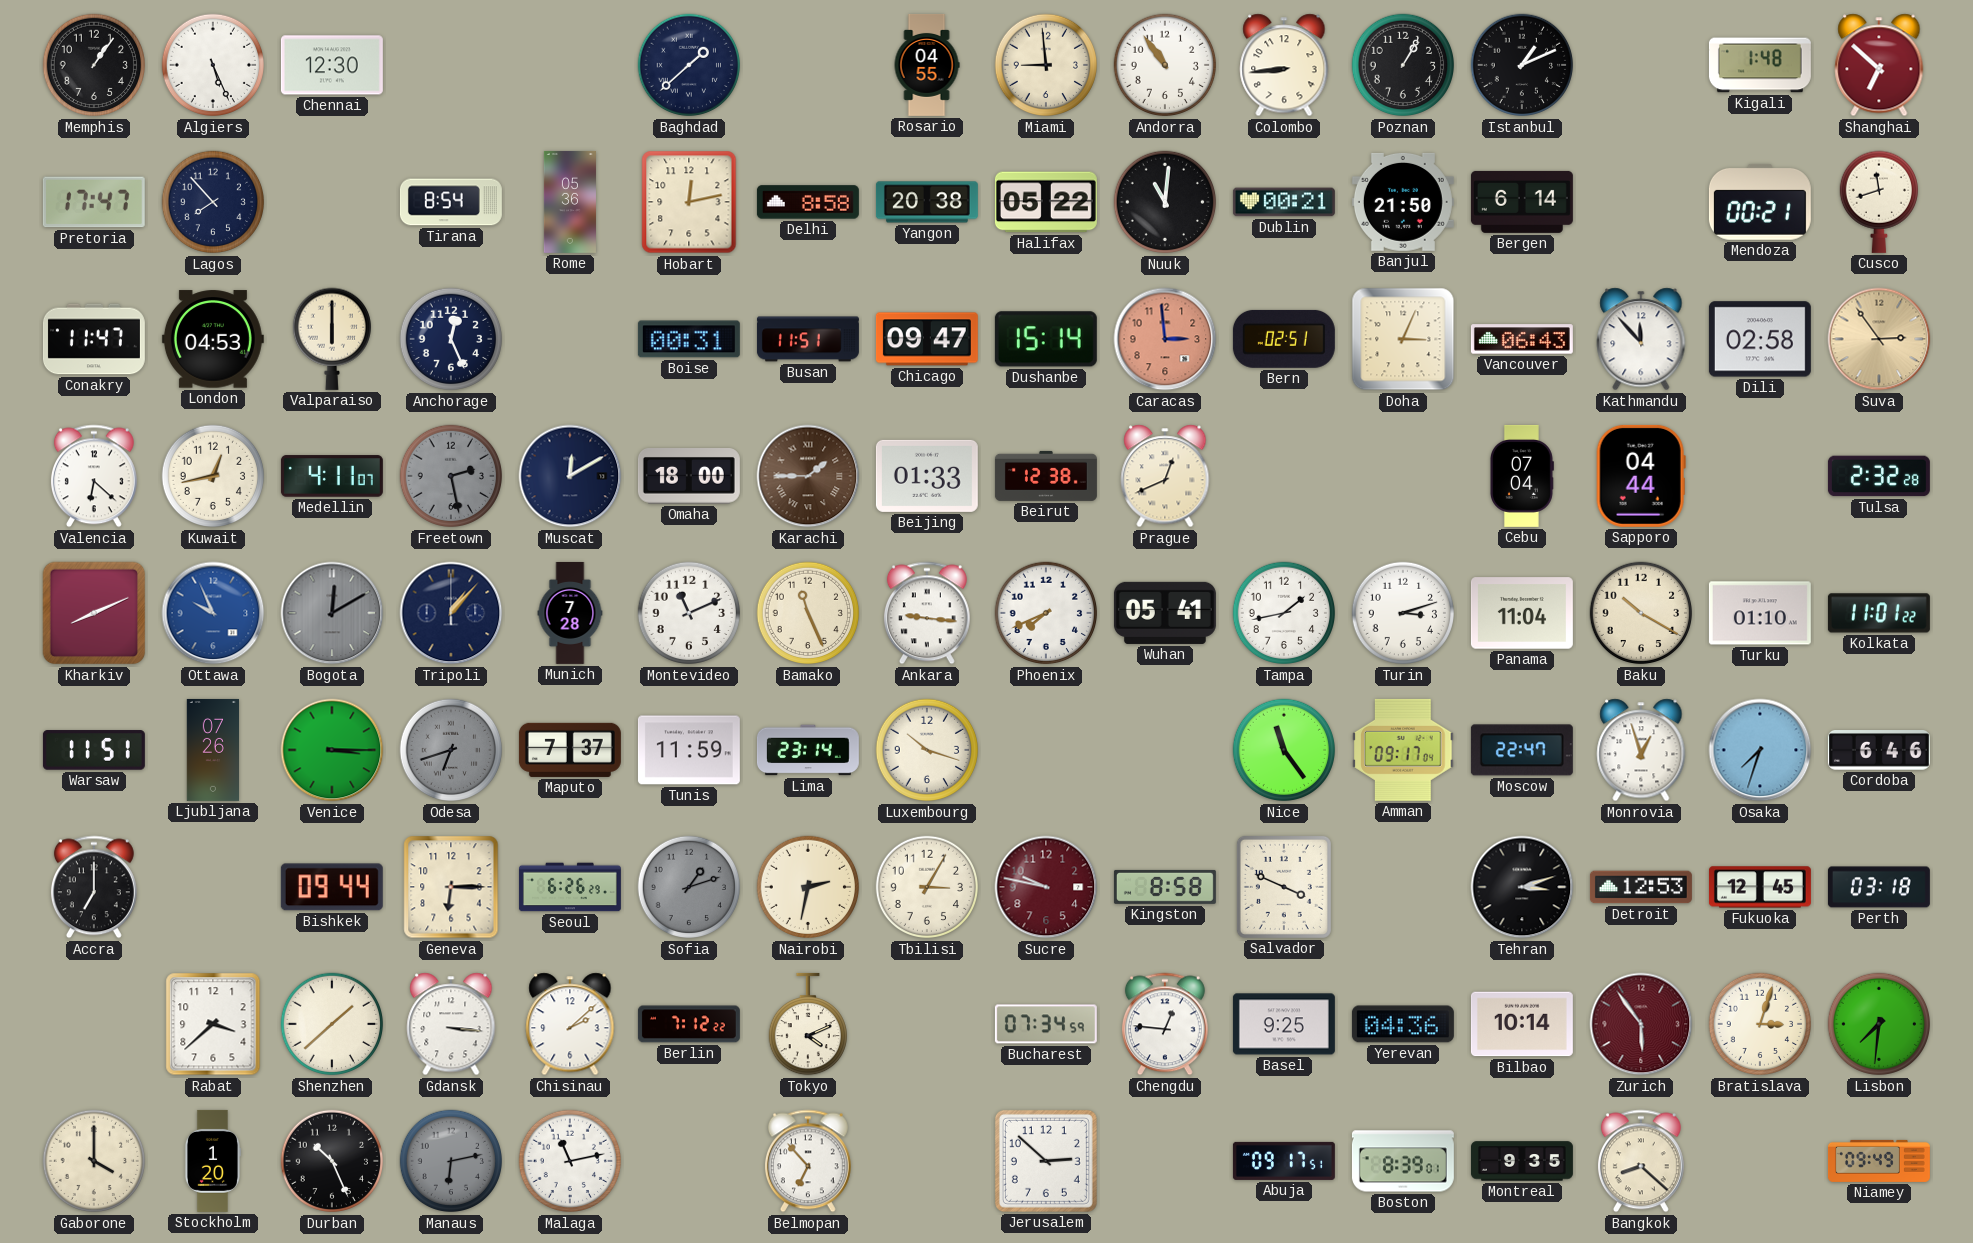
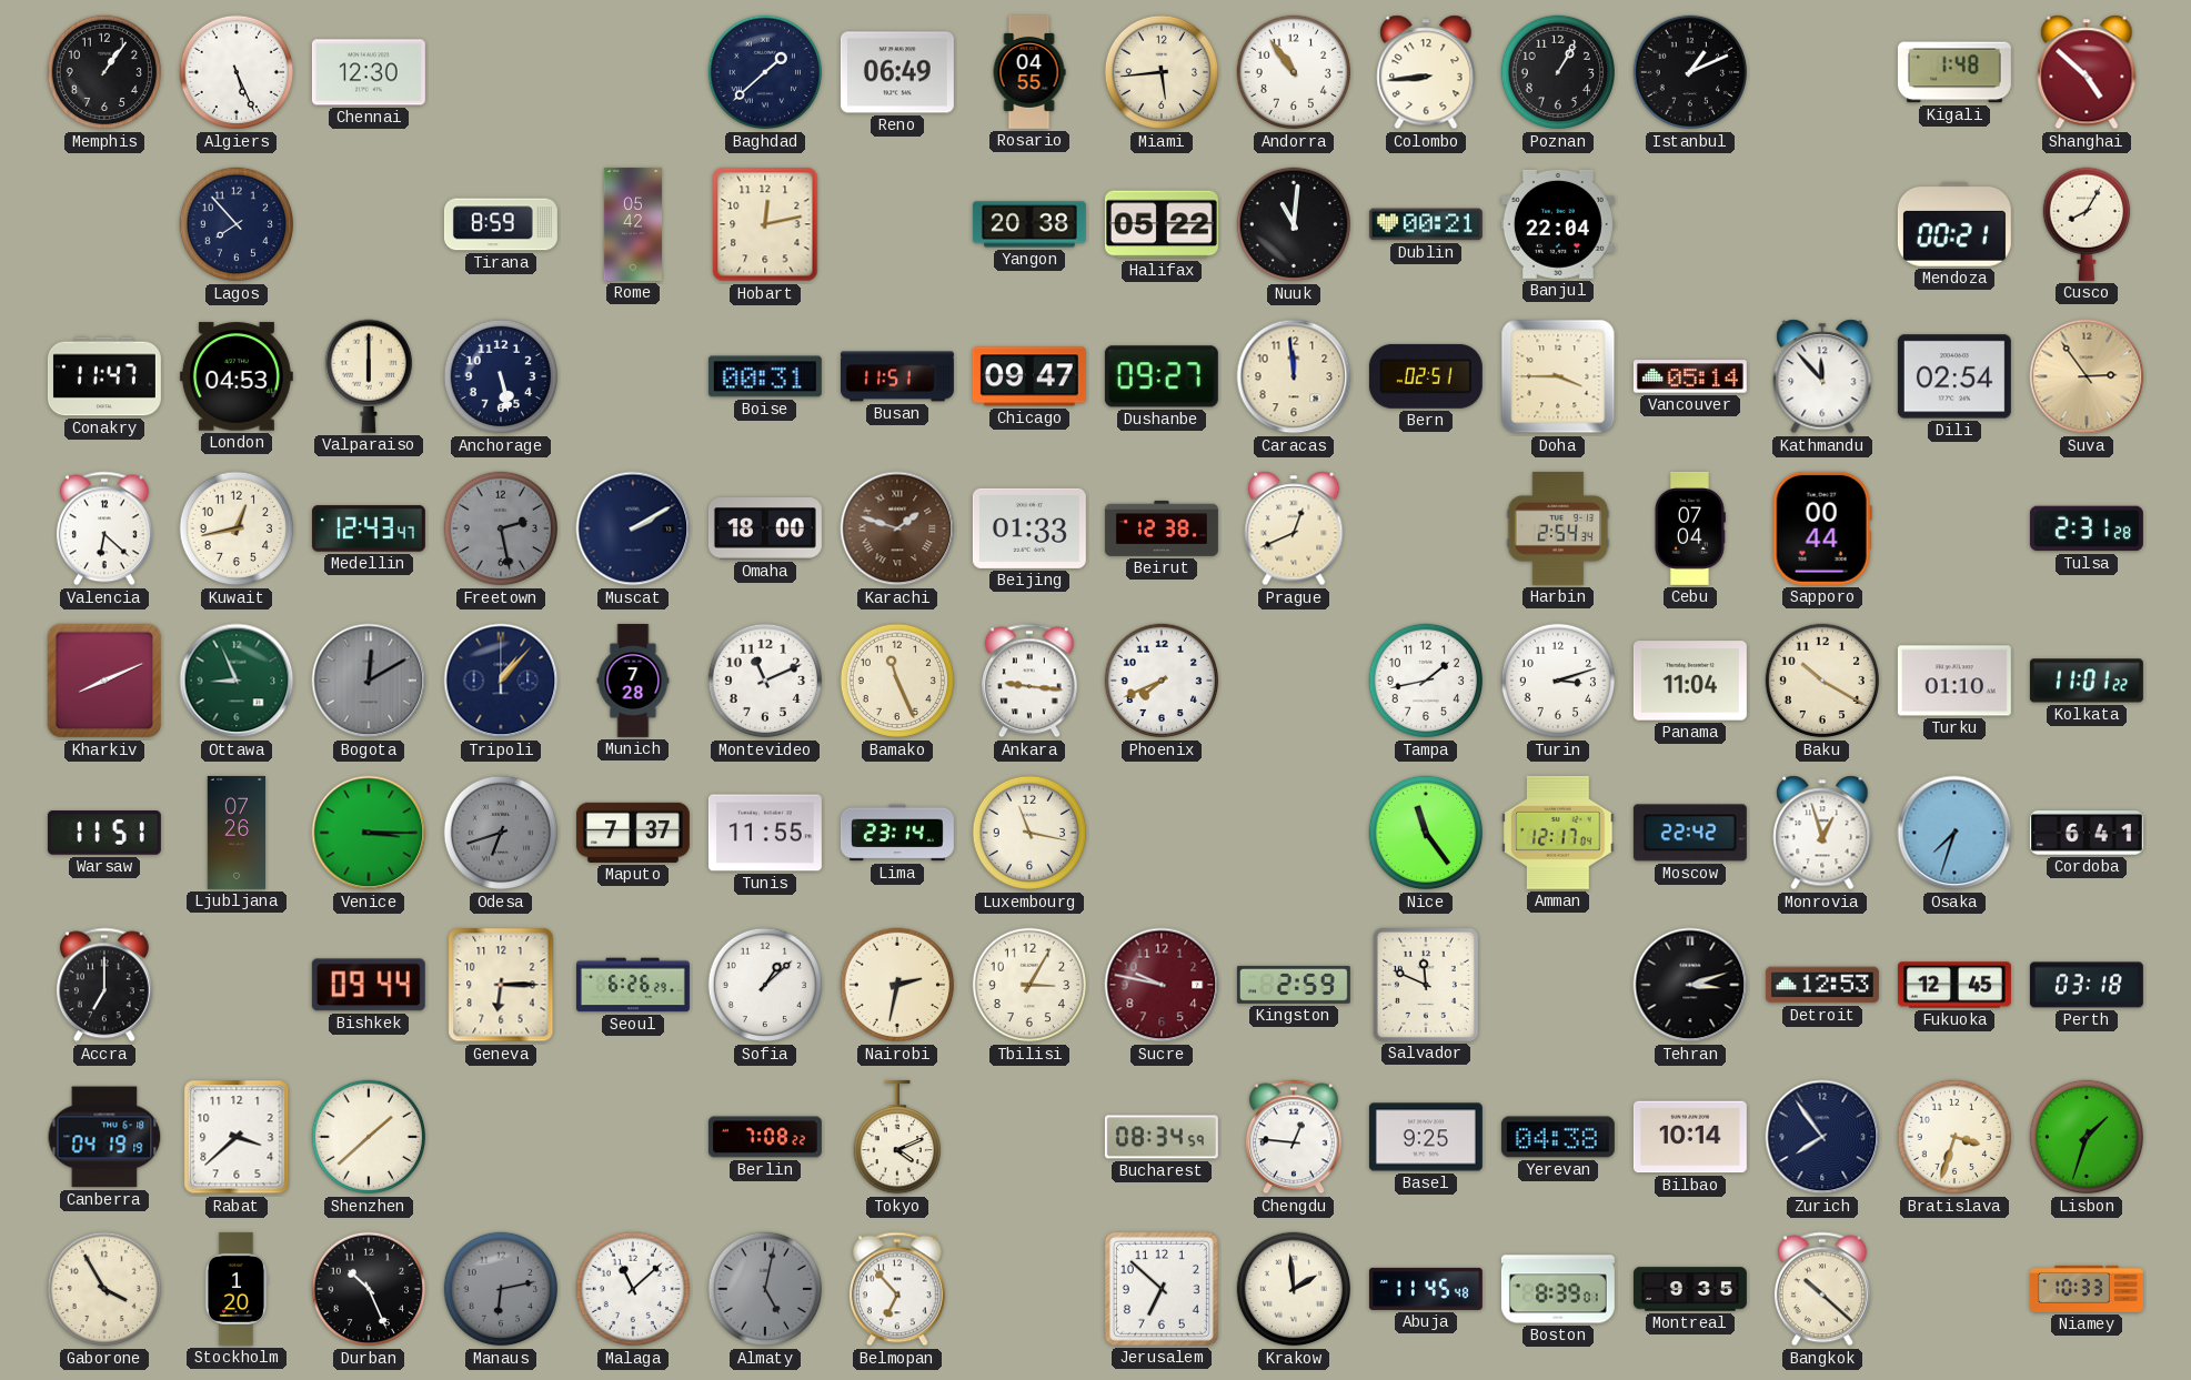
Reno: none -> 06:49
Miami: 8:59 -> 5:44
Shanghai: 6:52 -> 4:52
Pretoria: 17:47 -> none
Tirana: 8:54 -> 8:59
Rome: 05:36 -> 05:42
Delhi: 8:58 -> none
Banjul: 21:50 -> 22:04
Bergen: 6:14 -> none
Cusco: 11:42 -> 8:05
Anchorage: 12:26 -> 5:28
Dushanbe: 15:14 -> 09:27
Caracas: 2:59 -> 11:59
Caracas dial: salmon -> cream
Doha: 3:04 -> 3:45
Vancouver: 06:43 -> 05:14
Dili: 02:58 -> 02:54
Medellin: 4:11 -> 12:43
Muscat: 12:10 -> 2:10
Karachi: 1:45 -> 1:48
Harbin: none -> 2:54
Sapporo: 04:44 -> 00:44
Tulsa: 2:32 -> 2:31
Ottawa: 9:56 -> 8:56
Ottawa dial: blue -> green
Wuhan: 05:41 -> none
Tunis: 11:59 -> 11:55
Luxembourg: 10:18 -> 11:17
Amman: 09:17 -> 12:17
Moscow: 22:47 -> 22:42
Cordoba: 6:46 -> 6:41
Sofia: 1:12 -> 1:08
Sofia dial: grey -> white
Kingston: 8:58 -> 2:59
Salvador: 3:49 -> 11:49
Canberra: none -> 04:19
Gdansk: 3:16 -> none
Chisinau: 2:08 -> none
Berlin: 7:12 -> 7:08
Bucharest: 07:34 -> 08:34
Yerevan: 04:36 -> 04:38
Zurich: 5:54 -> 7:54
Zurich dial: burgundy -> navy
Bratislava: 3:03 -> 3:33
Lisbon: 7:31 -> 1:33
Gaborone: 4:00 -> 3:55
Malaga: 11:13 -> 11:08
Almaty: none -> 5:02
Jerusalem: 2:52 -> 6:52
Krakow: none -> 1:59
Abuja: 09:17 -> 11:45
Bangkok: 8:22 -> 10:22
Niamey: 09:49 -> 10:33
